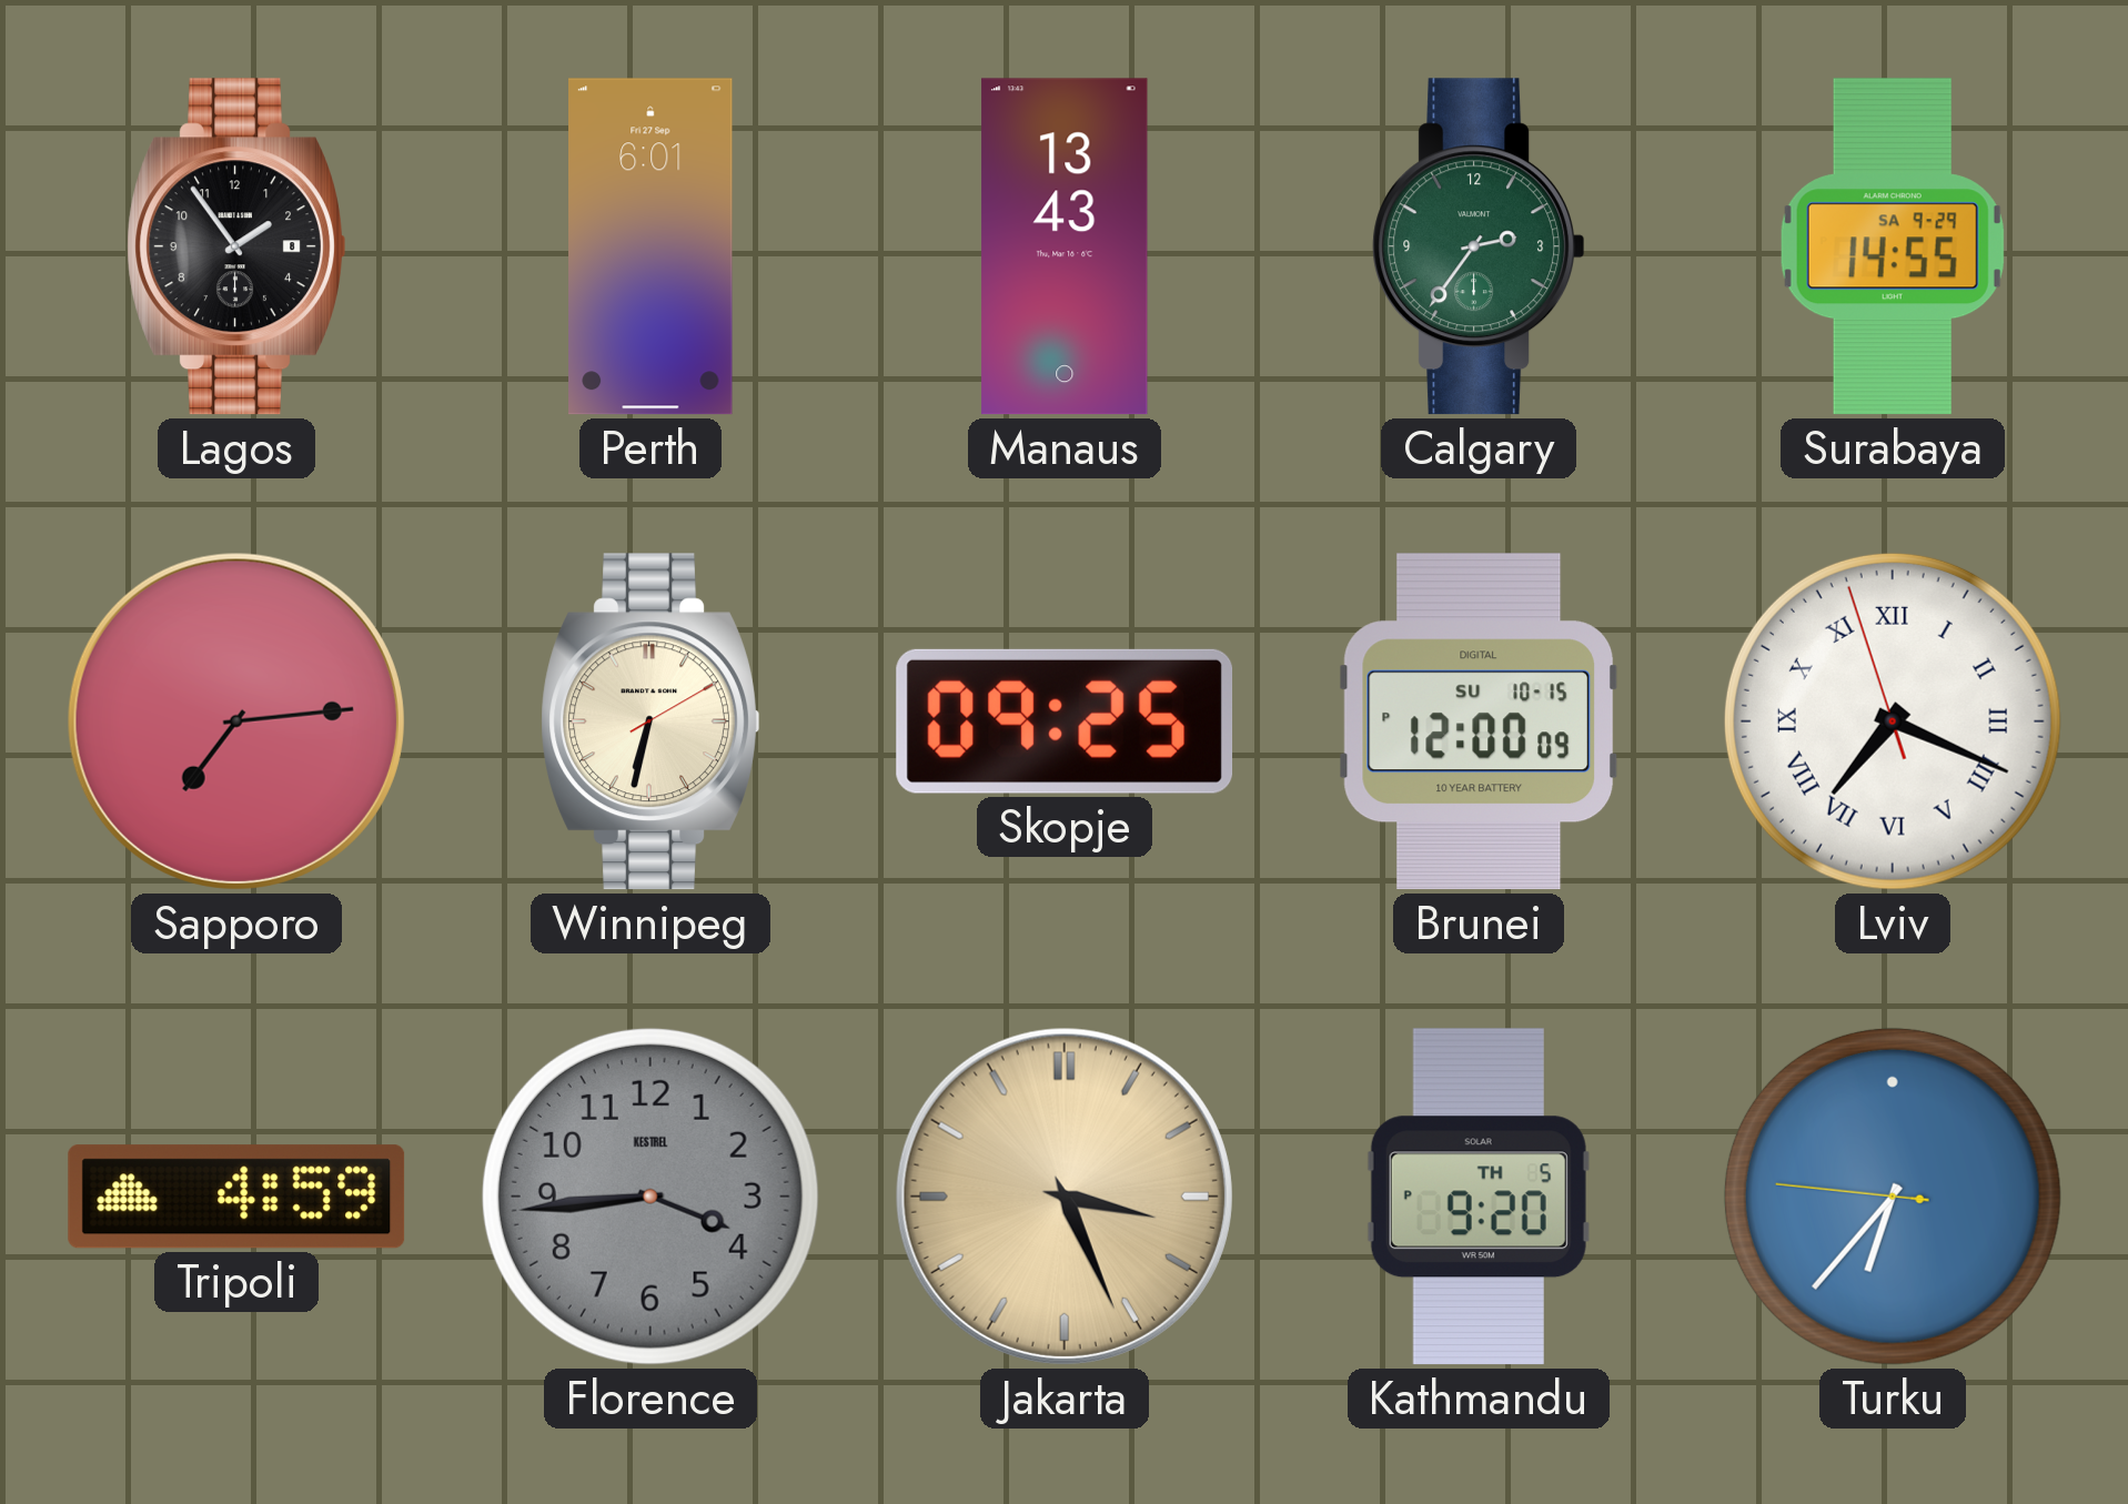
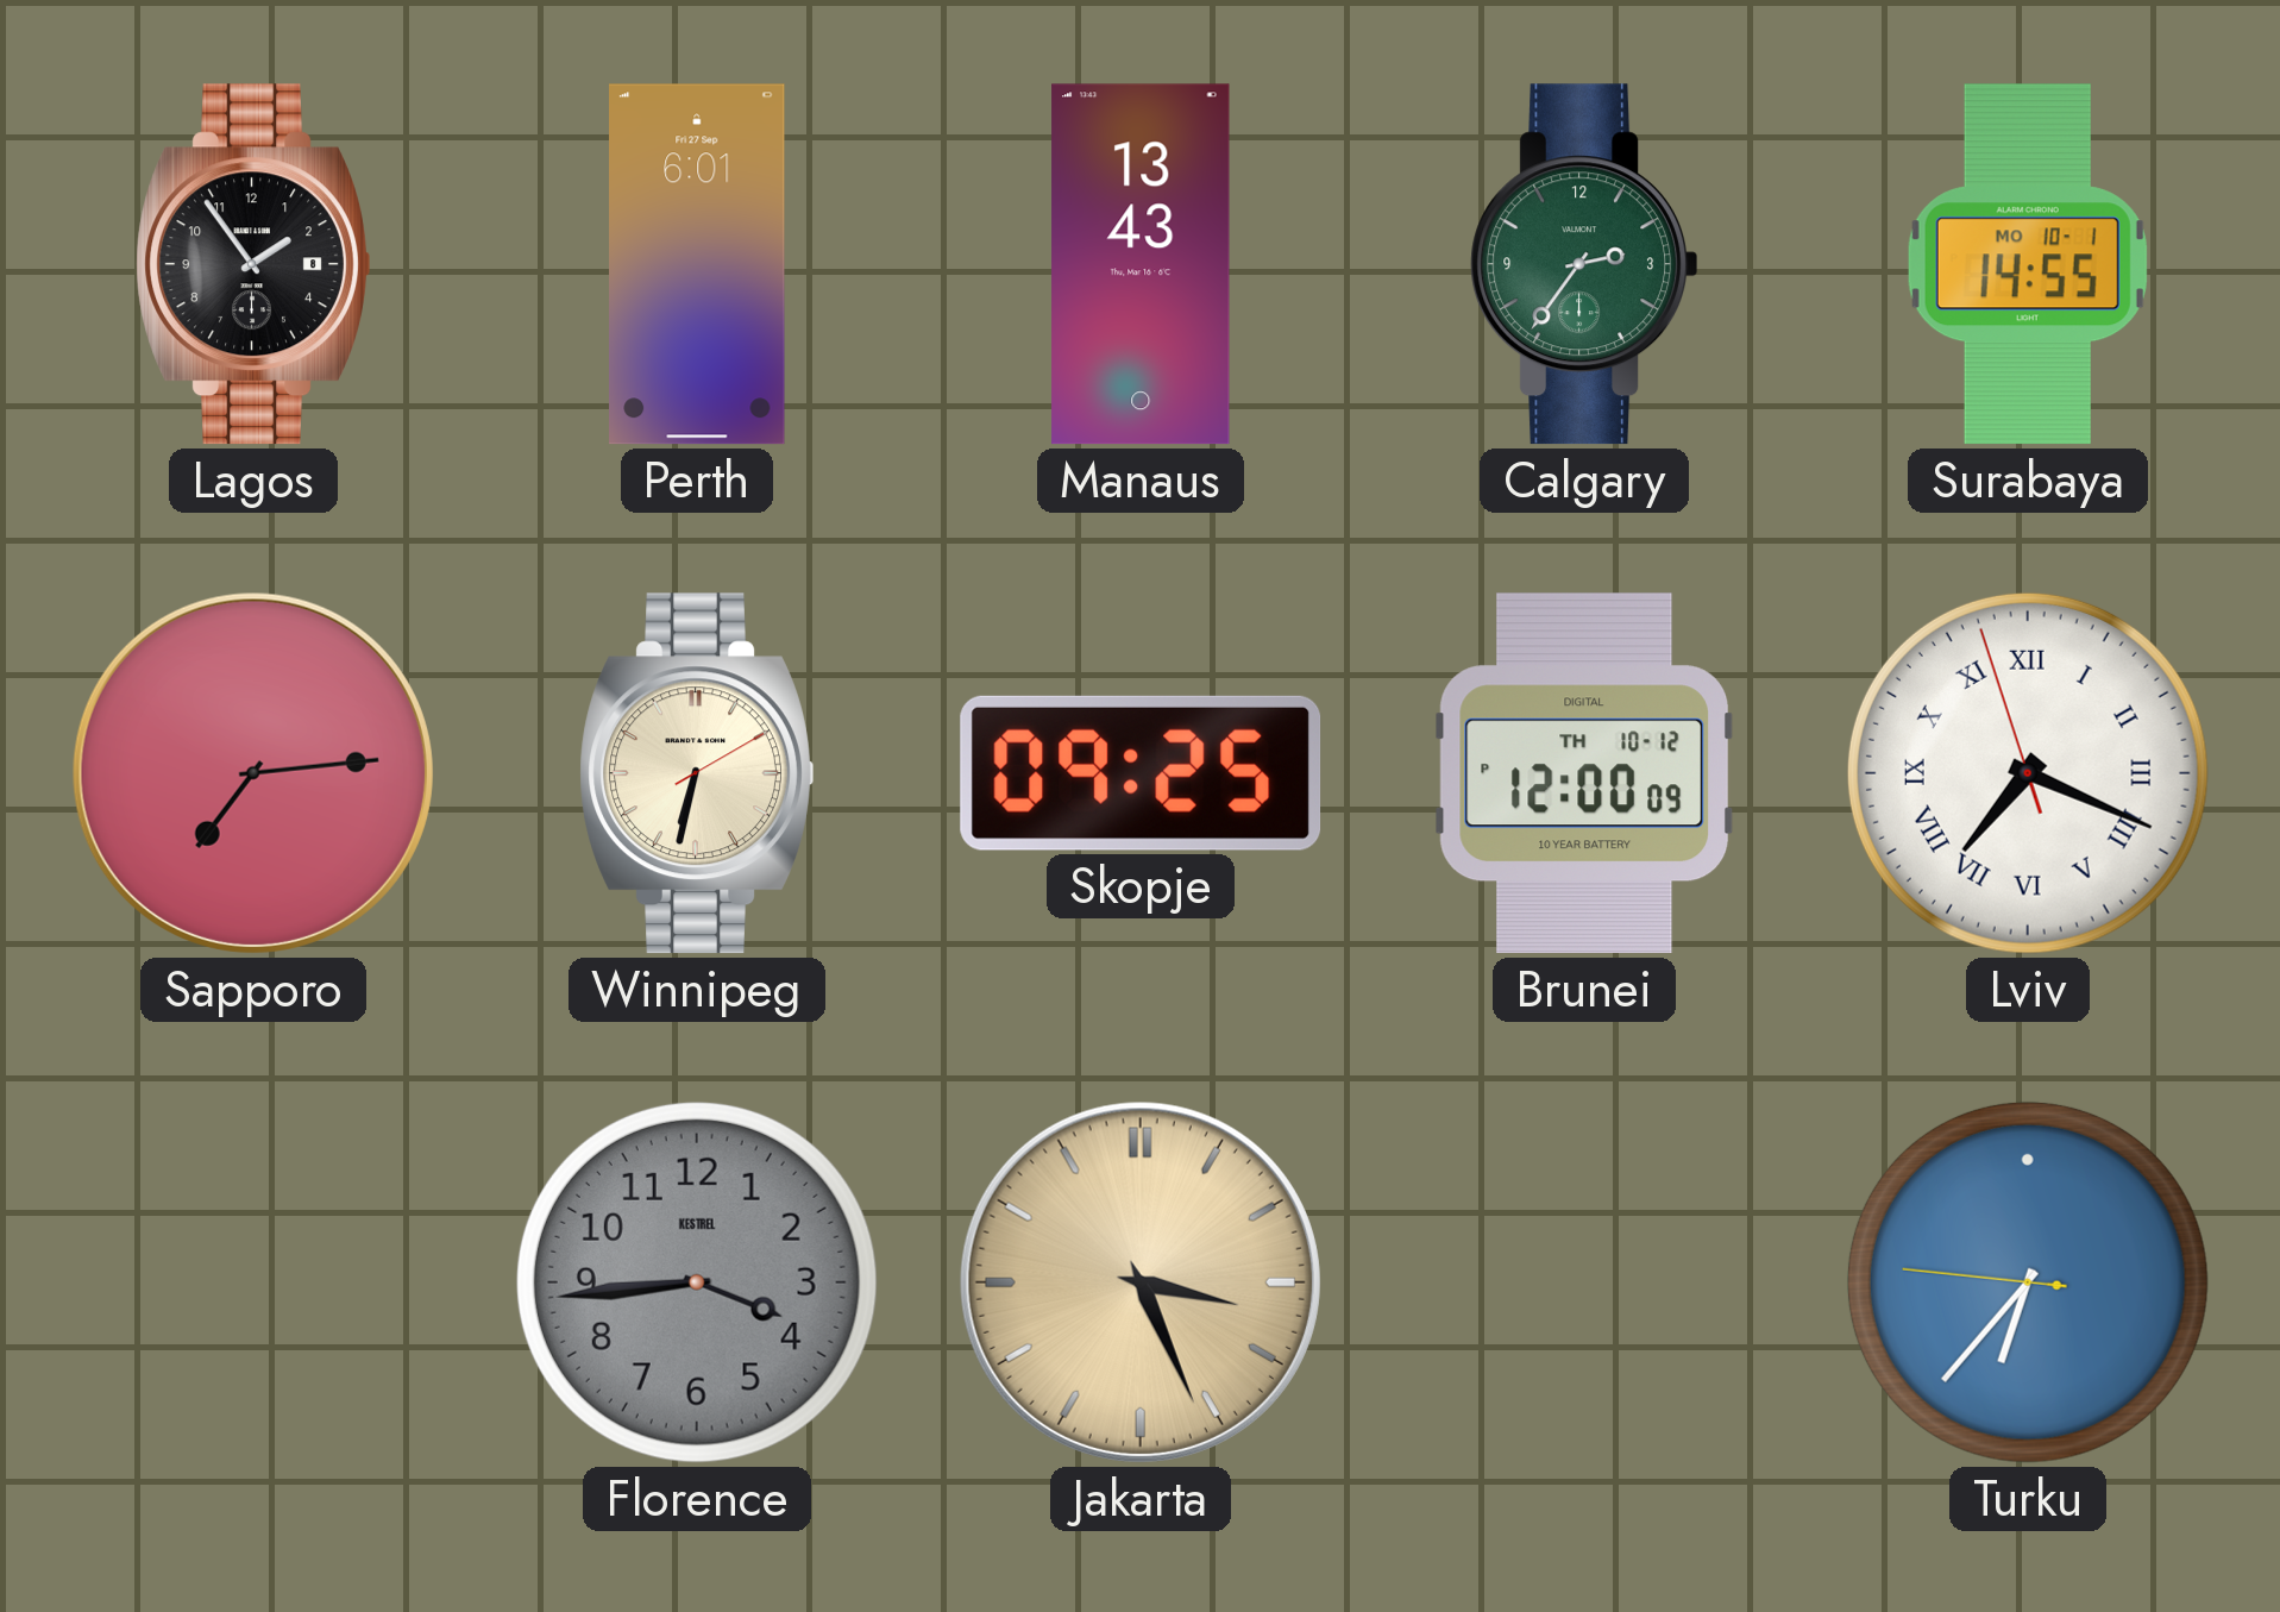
Surabaya date: SA 9-29 -> MO 10-1
Brunei date: SU 10-15 -> TH 10-12
Tripoli: 4:59 -> none
Kathmandu: 9:20 -> none
